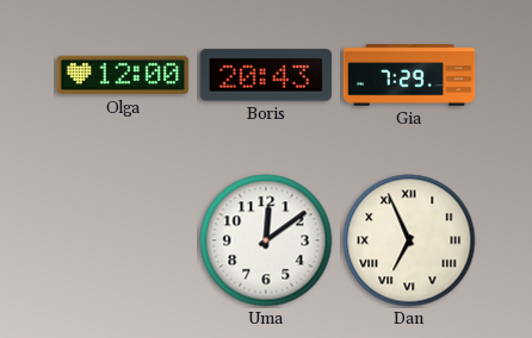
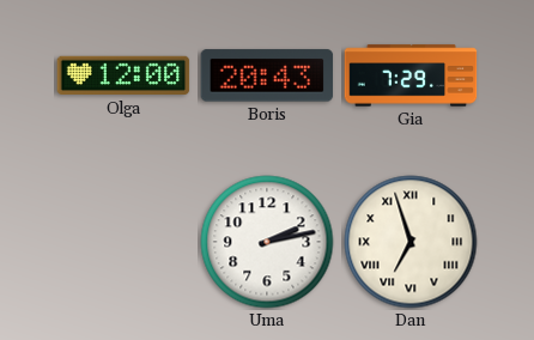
Uma: 12:09 -> 2:13
Dan: 6:56 -> 6:57
